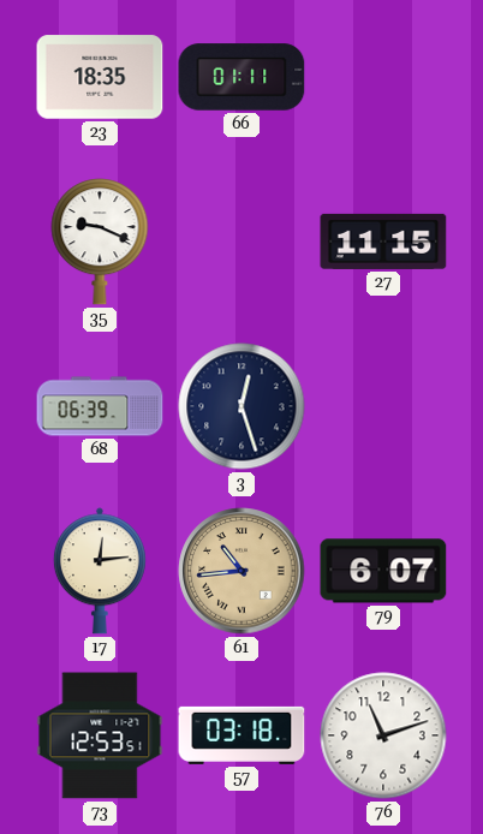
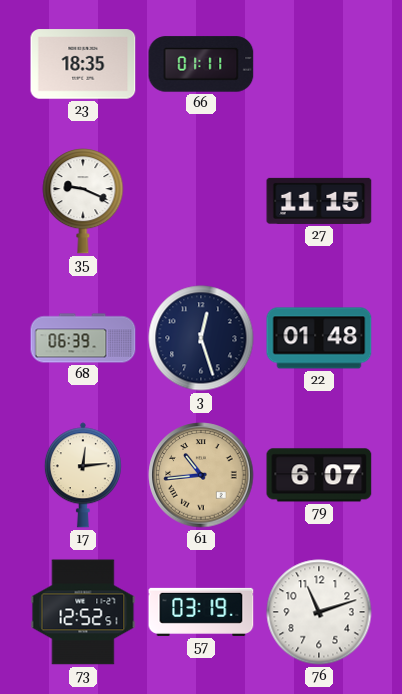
22: none -> 01:48
73: 12:53 -> 12:52
57: 03:18 -> 03:19
